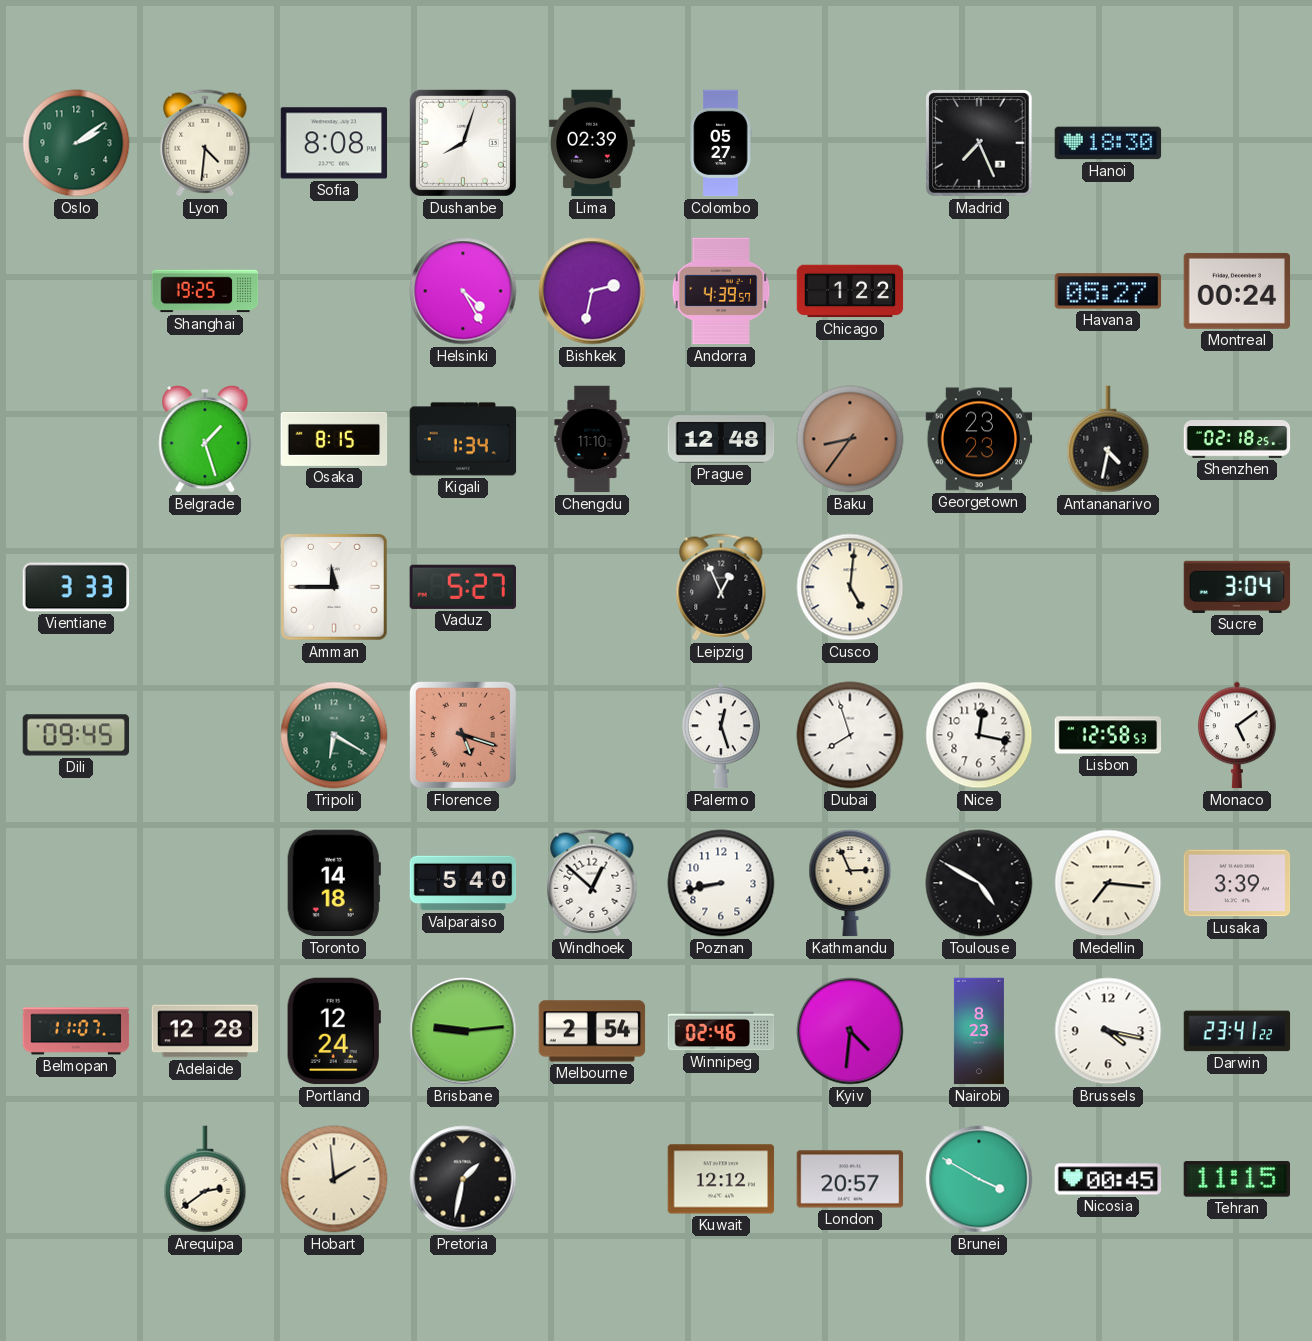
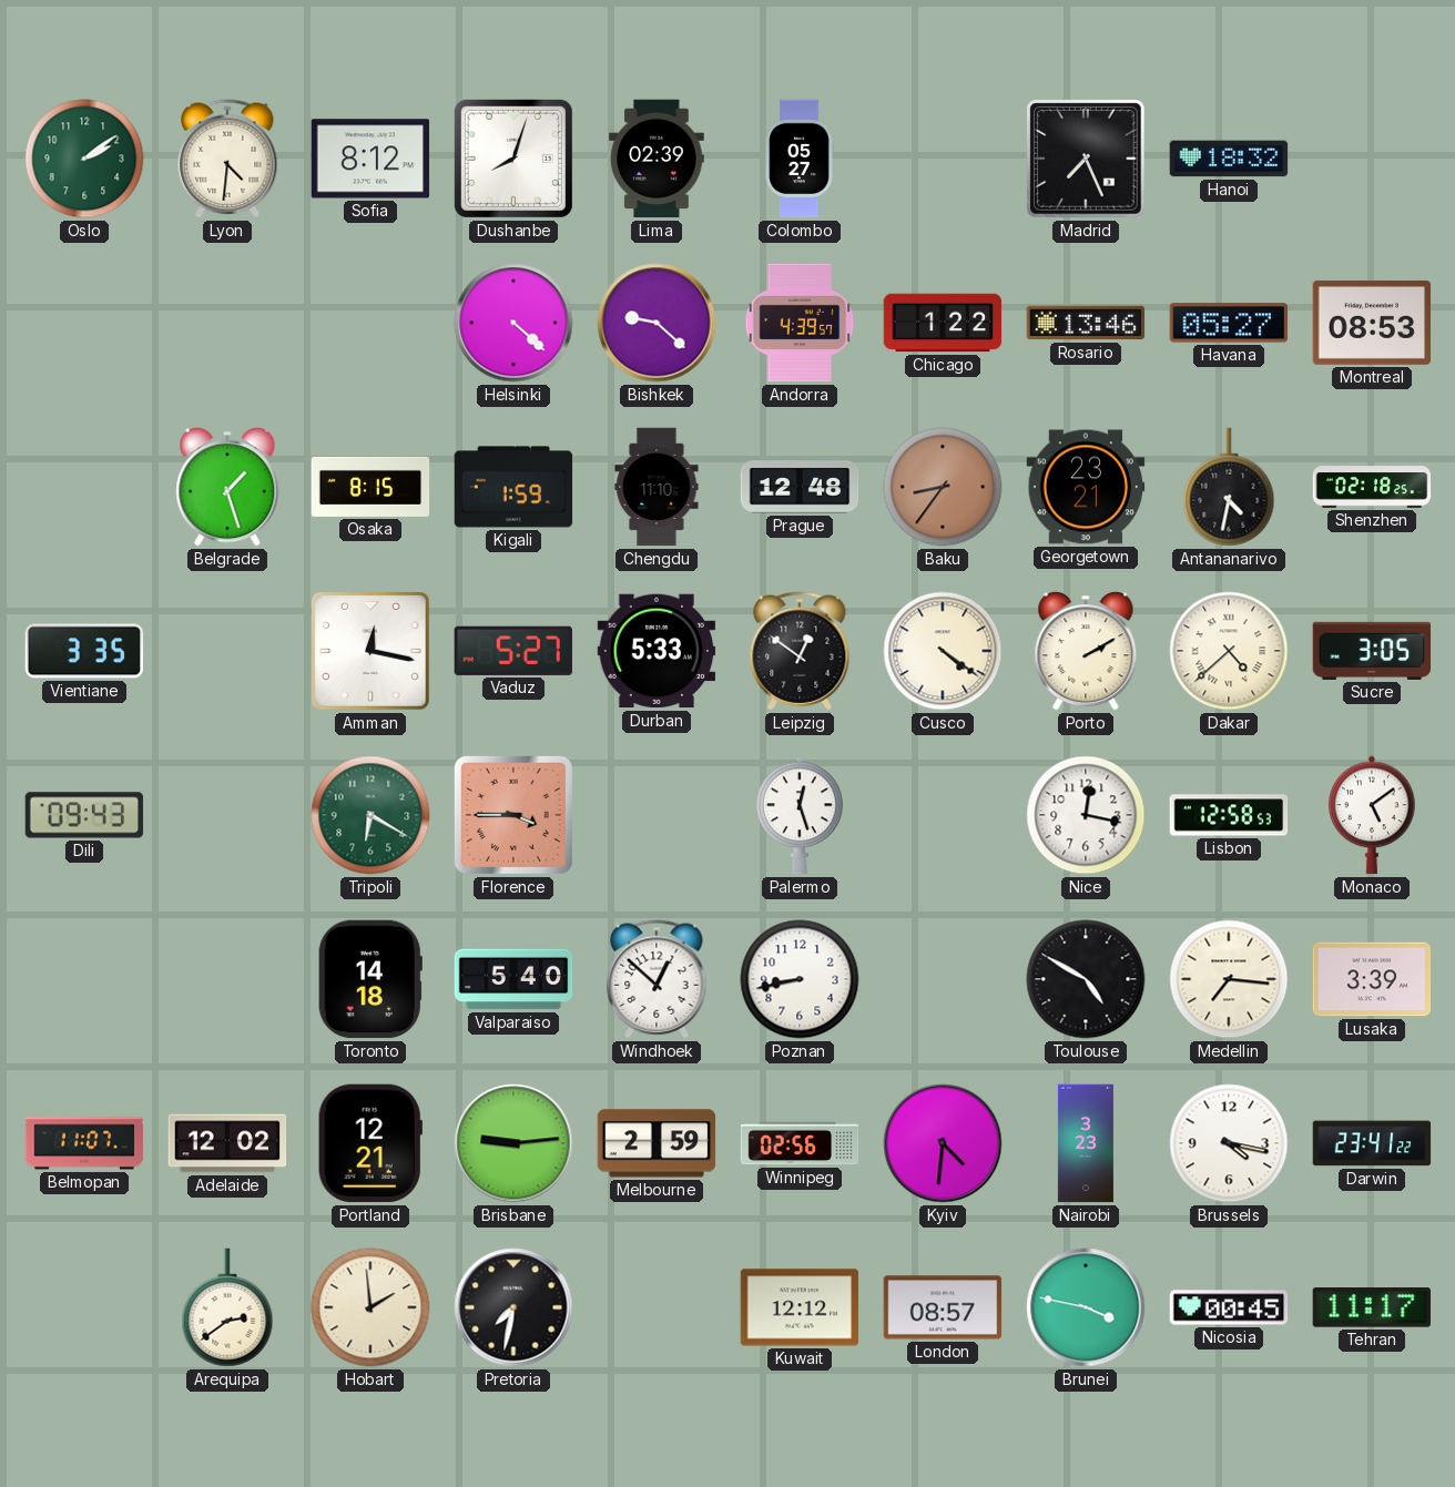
Sofia: 8:08 -> 8:12
Hanoi: 18:30 -> 18:32
Shanghai: 19:25 -> none
Helsinki: 4:25 -> 4:22
Bishkek: 2:32 -> 9:22
Rosario: none -> 13:46
Montreal: 00:24 -> 08:53
Kigali: 1:34 -> 1:59
Georgetown: 23:23 -> 23:21
Vientiane: 3:33 -> 3:35
Amman: 11:45 -> 12:17
Durban: none -> 5:33
Leipzig: 12:56 -> 12:51
Cusco: 5:01 -> 4:21
Porto: none -> 2:10
Dakar: none -> 4:38
Sucre: 3:04 -> 3:05
Dili: 09:45 -> 09:43
Florence: 5:18 -> 3:45
Dubai: 7:57 -> none
Kathmandu: 2:56 -> none
Adelaide: 12:28 -> 12:02
Portland: 12:24 -> 12:21
Melbourne: 2:54 -> 2:59
Winnipeg: 02:46 -> 02:56
Nairobi: 8:23 -> 3:23
Pretoria: 1:32 -> 7:32
London: 20:57 -> 08:57
Brunei: 3:50 -> 3:47
Tehran: 11:15 -> 11:17
